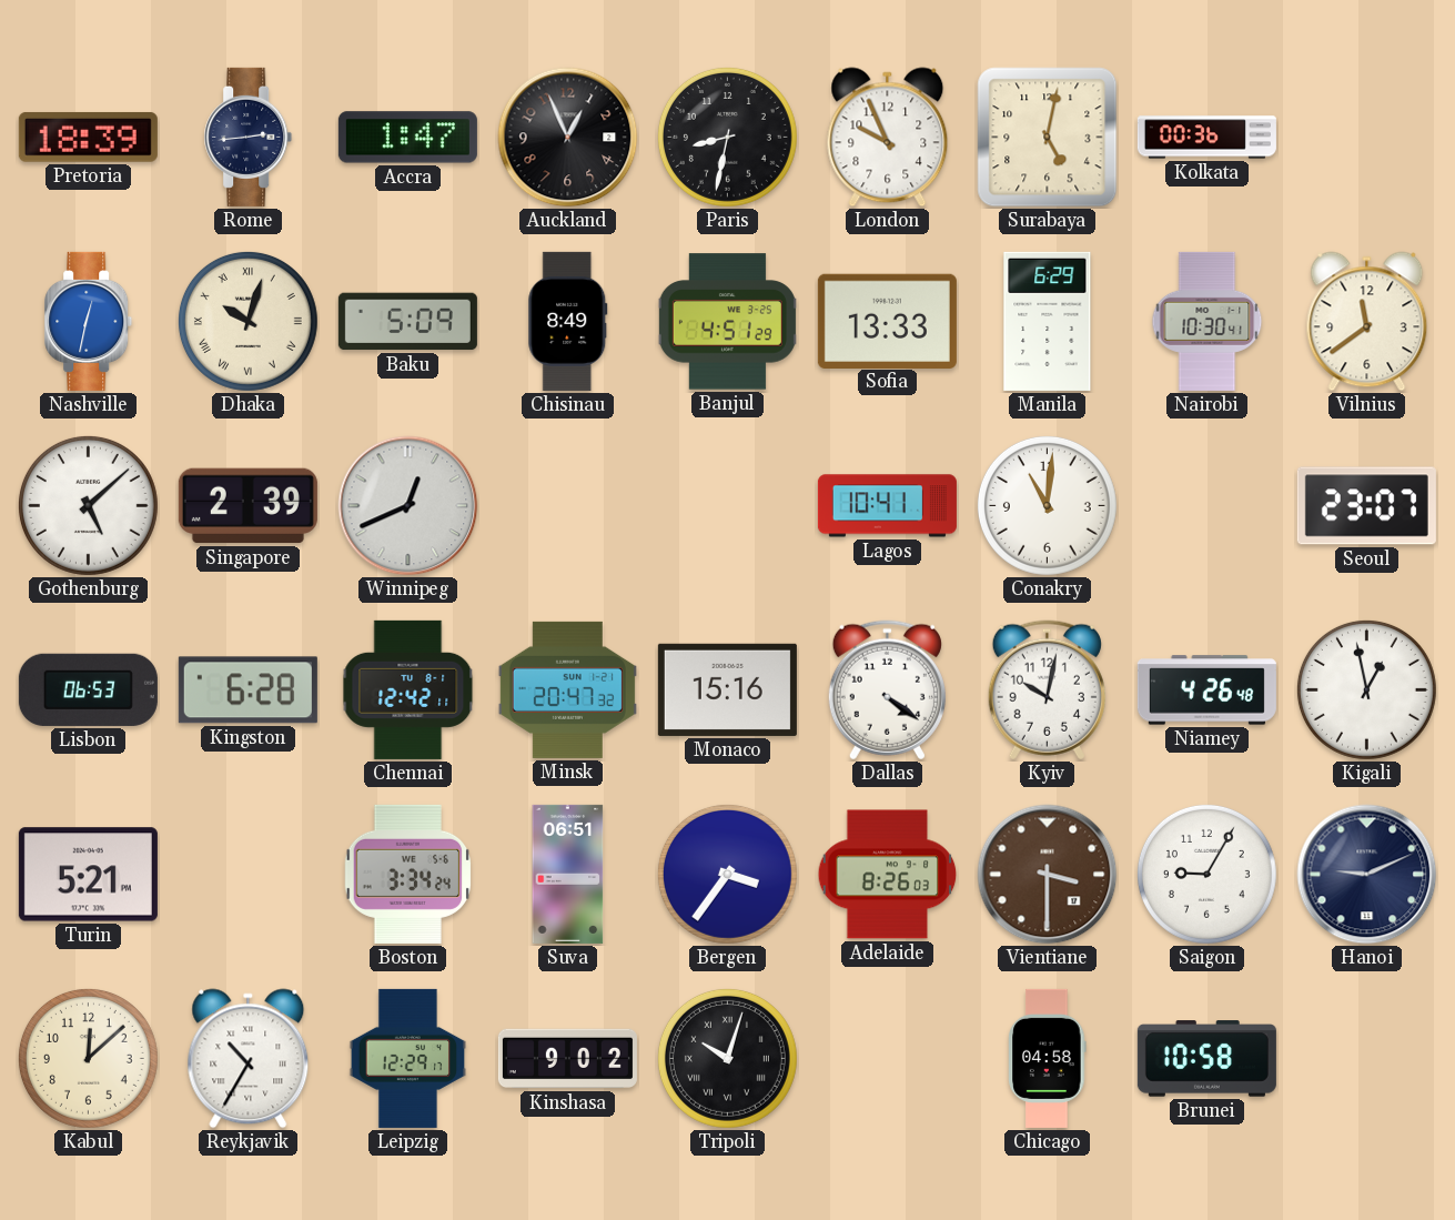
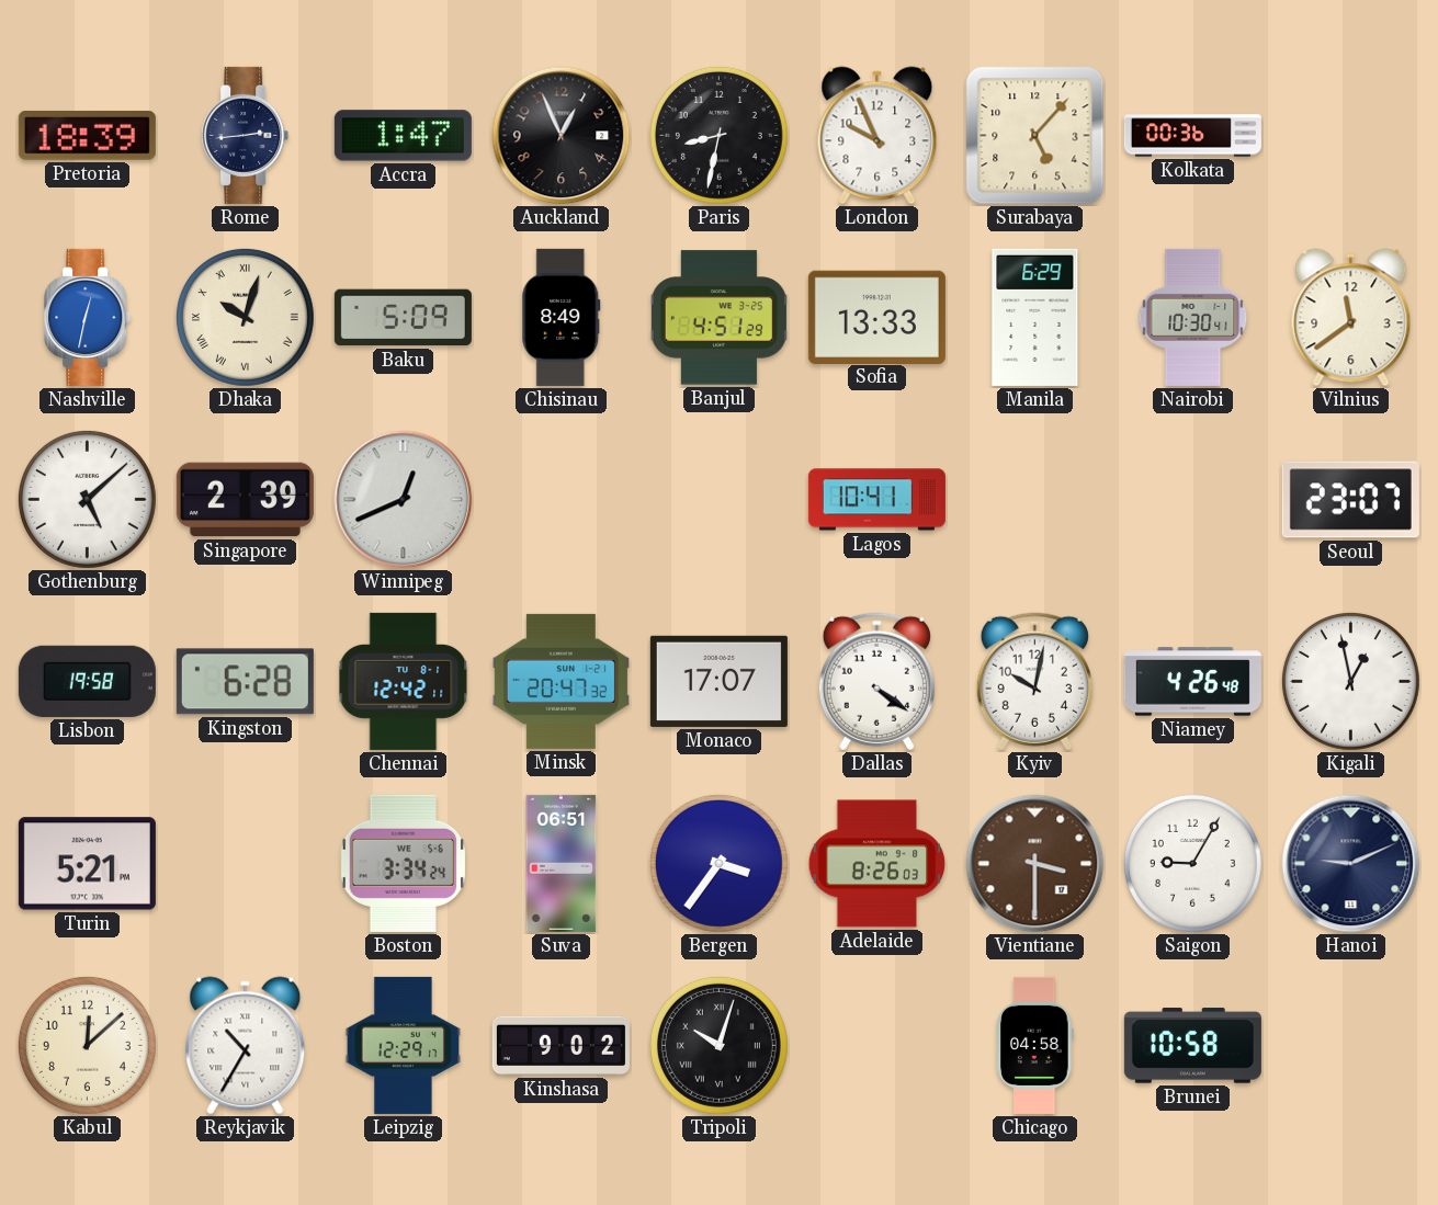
Surabaya: 5:02 -> 5:07
Conakry: 11:01 -> none
Lisbon: 06:53 -> 19:58
Monaco: 15:16 -> 17:07
